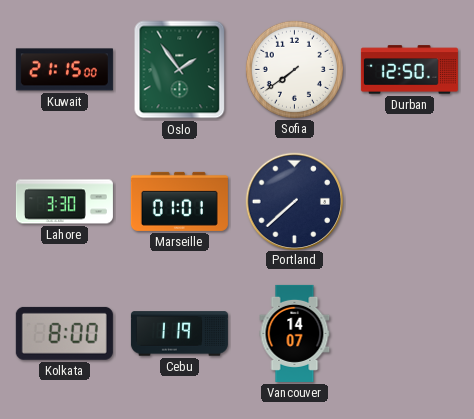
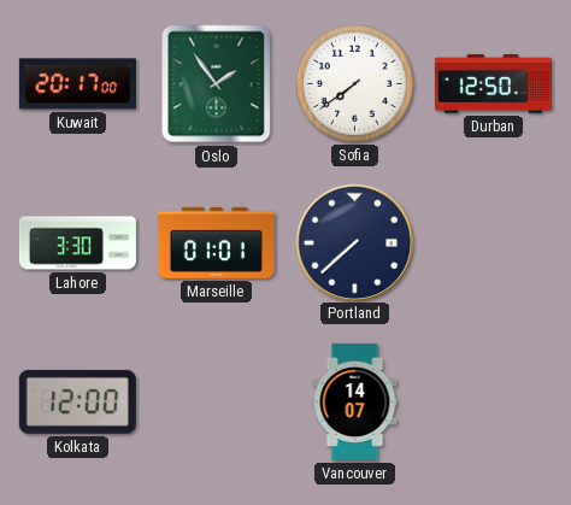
Kuwait: 21:15 -> 20:17
Kolkata: 8:00 -> 12:00
Cebu: 1:19 -> none
